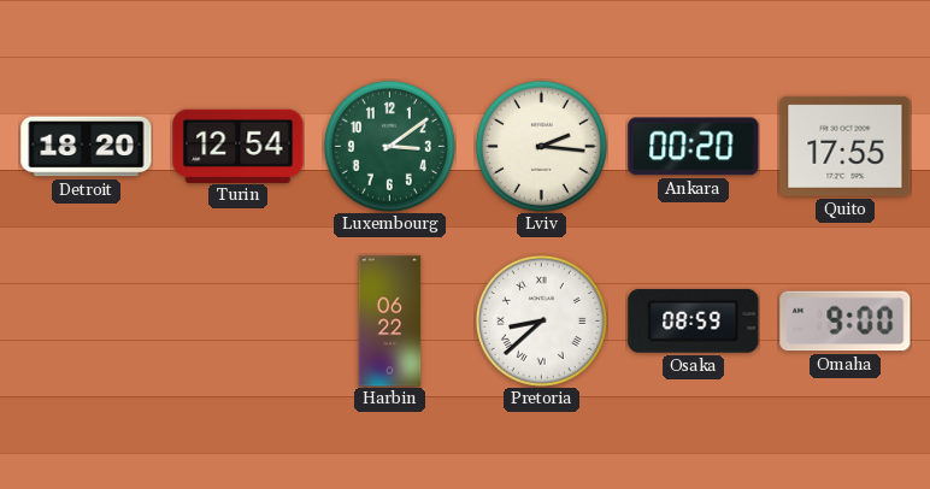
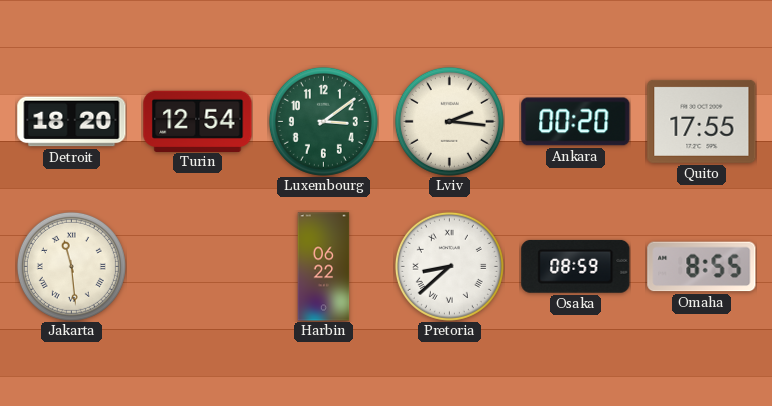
Jakarta: none -> 11:29
Omaha: 9:00 -> 8:55
